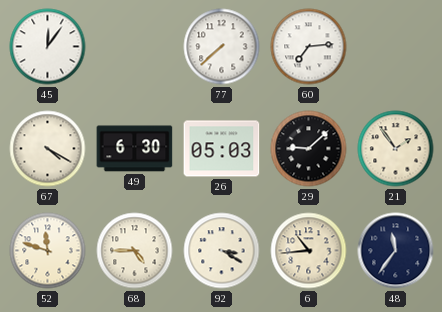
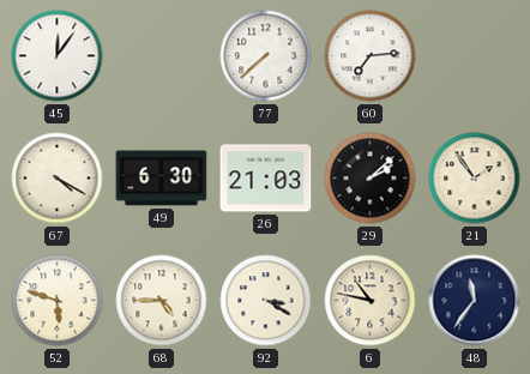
26: 05:03 -> 21:03
29: 9:08 -> 2:08
52: 11:48 -> 5:48
6: 10:44 -> 10:47
